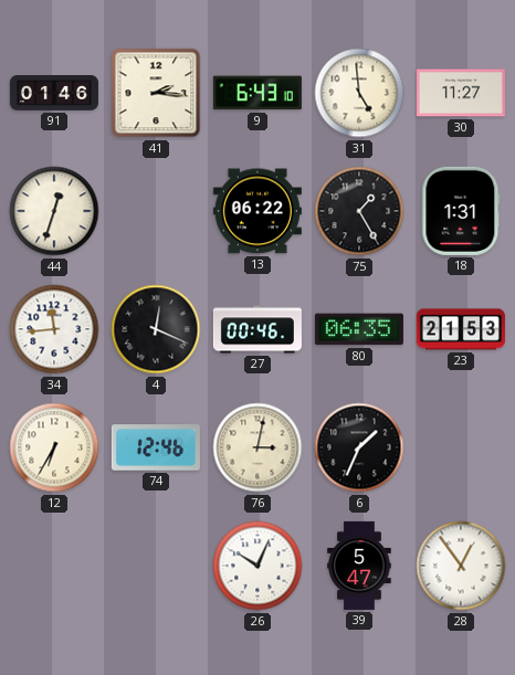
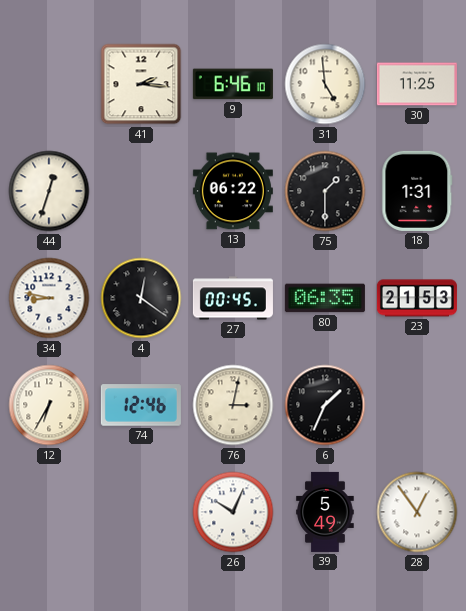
91: 01:46 -> none
9: 6:43 -> 6:46
30: 11:27 -> 11:25
75: 1:25 -> 1:30
34: 11:44 -> 8:47
4: 12:19 -> 12:21
27: 00:46 -> 00:45
39: 5:47 -> 5:49
